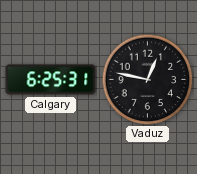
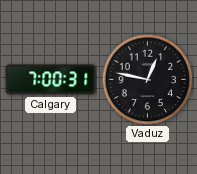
Calgary: 6:25 -> 7:00
